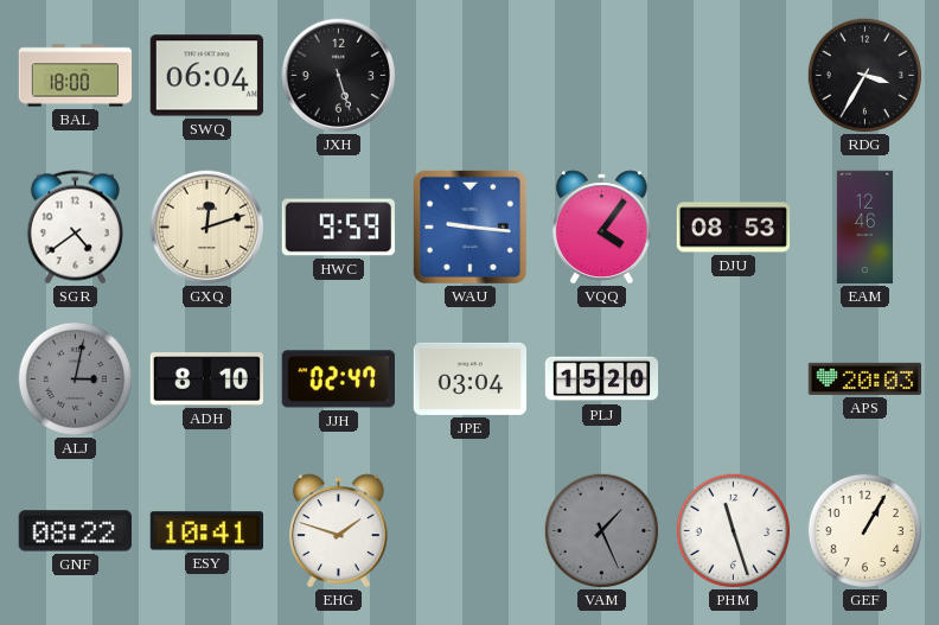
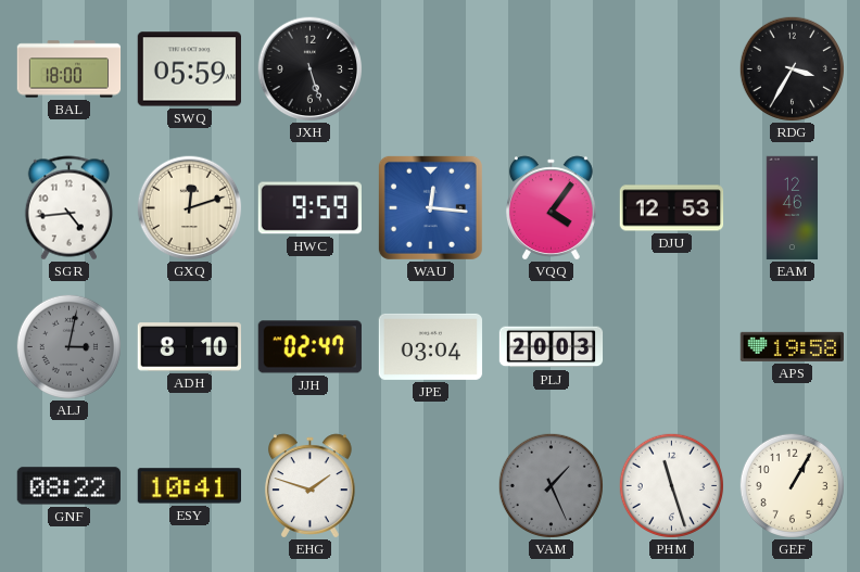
SWQ: 06:04 -> 05:59
SGR: 4:39 -> 4:44
WAU: 9:16 -> 12:16
DJU: 08:53 -> 12:53
PLJ: 15:20 -> 20:03
APS: 20:03 -> 19:58
